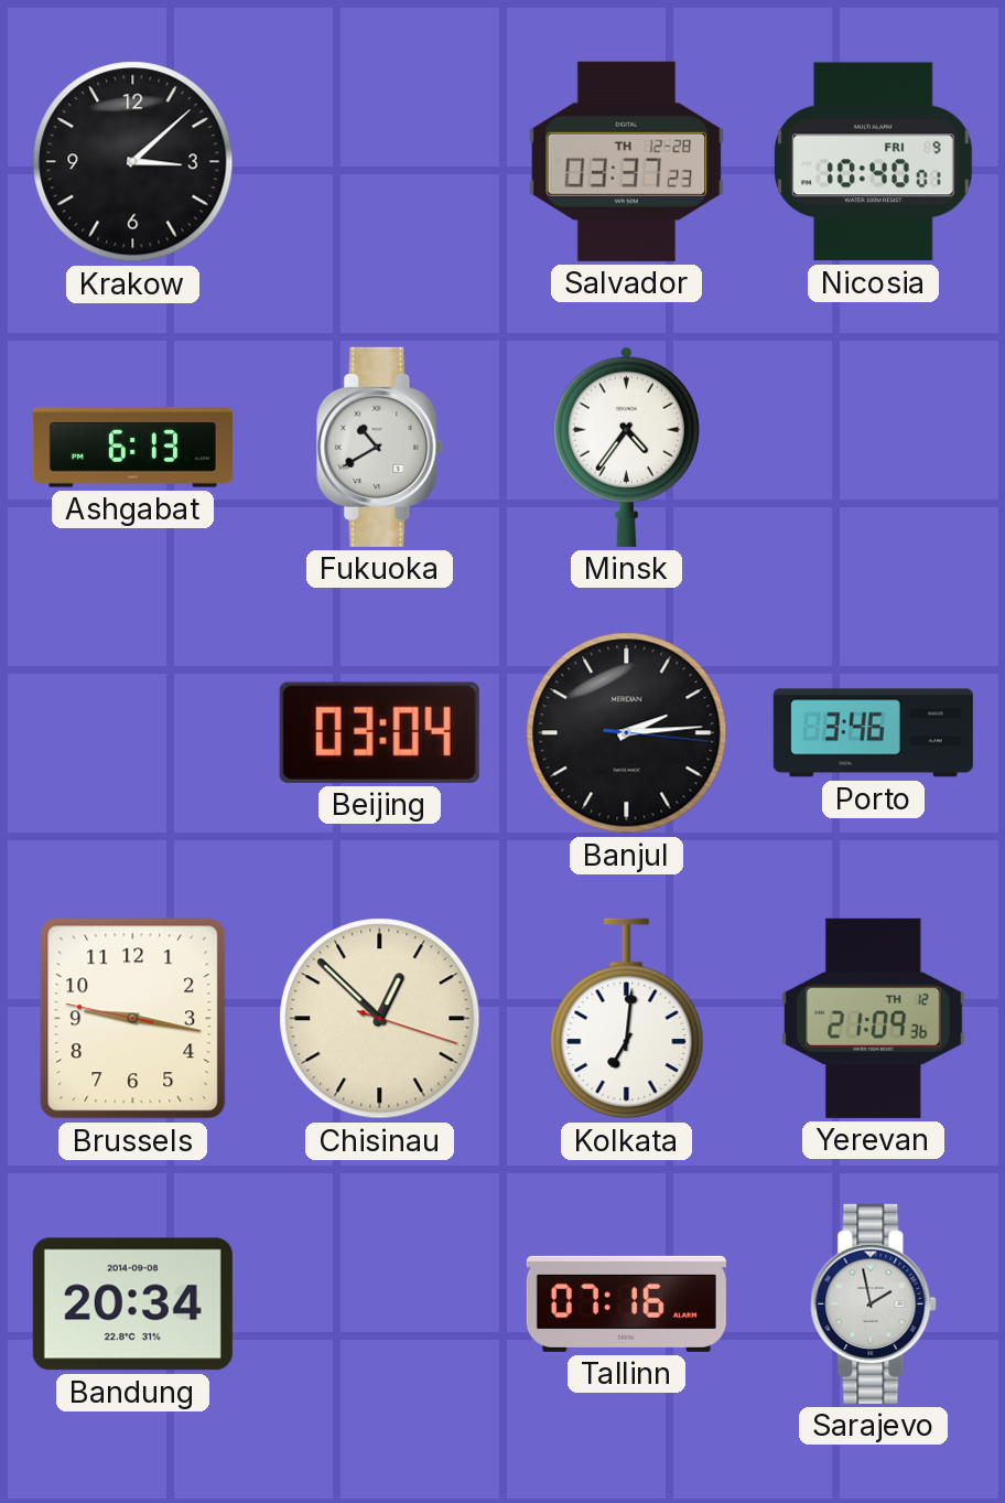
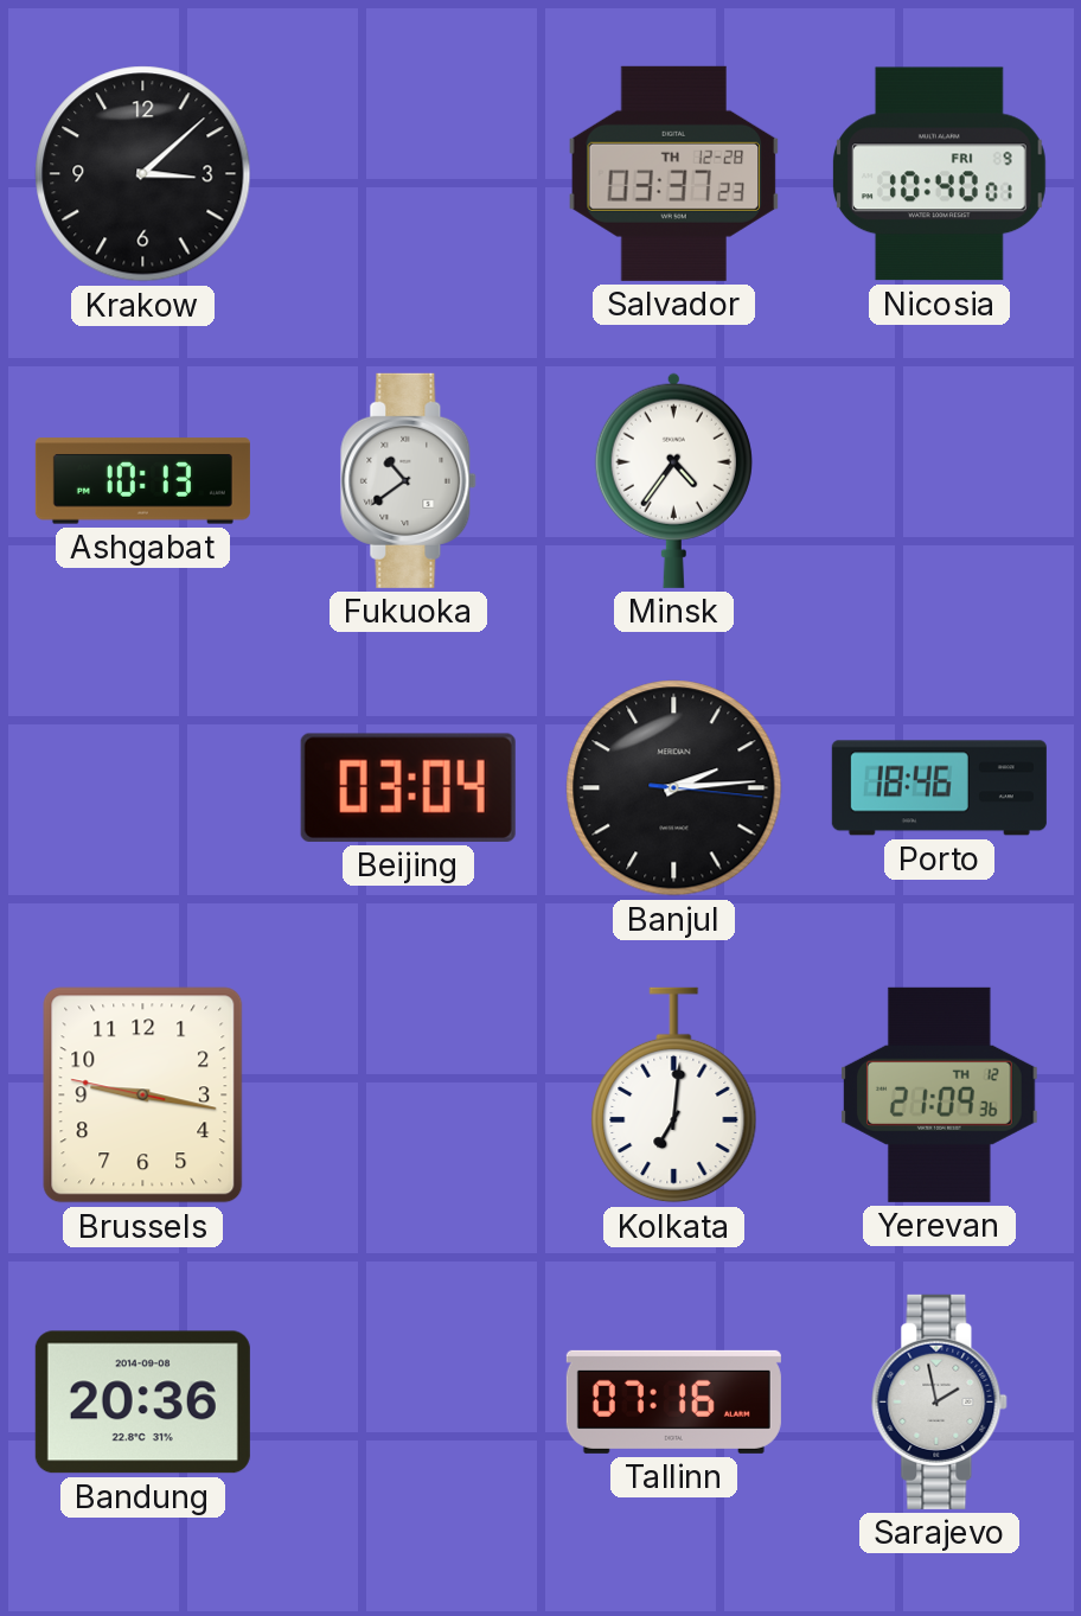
Ashgabat: 6:13 -> 10:13
Fukuoka: 10:40 -> 10:39
Porto: 3:46 -> 18:46
Chisinau: 12:52 -> none
Bandung: 20:34 -> 20:36
